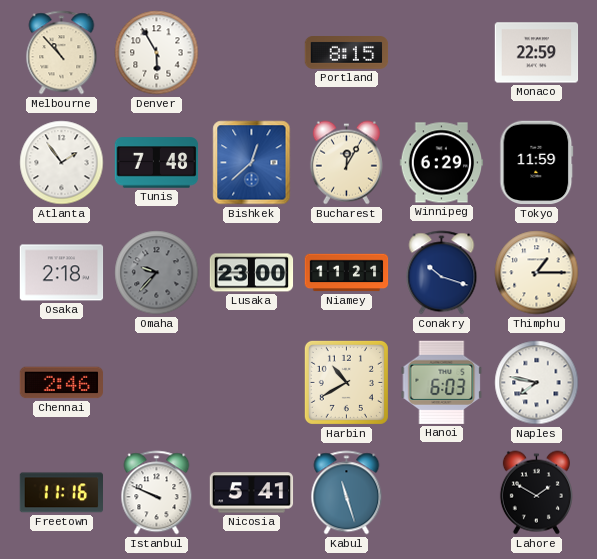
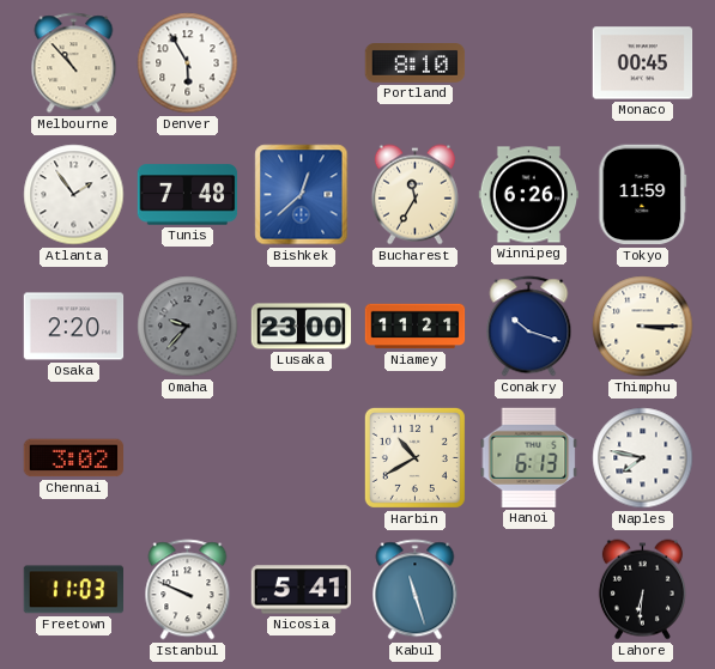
Portland: 8:15 -> 8:10
Monaco: 22:59 -> 00:45
Bucharest: 12:05 -> 11:35
Winnipeg: 6:29 -> 6:26
Osaka: 2:18 -> 2:20
Thimphu: 1:15 -> 3:15
Chennai: 2:46 -> 3:02
Hanoi: 6:03 -> 6:13
Freetown: 11:16 -> 11:03
Lahore: 1:50 -> 6:31
